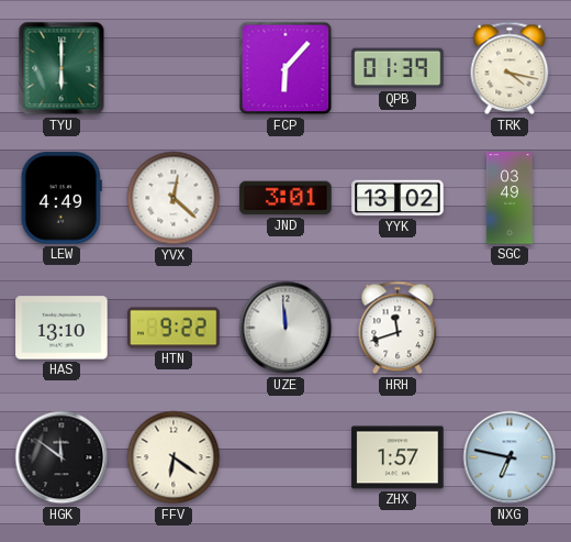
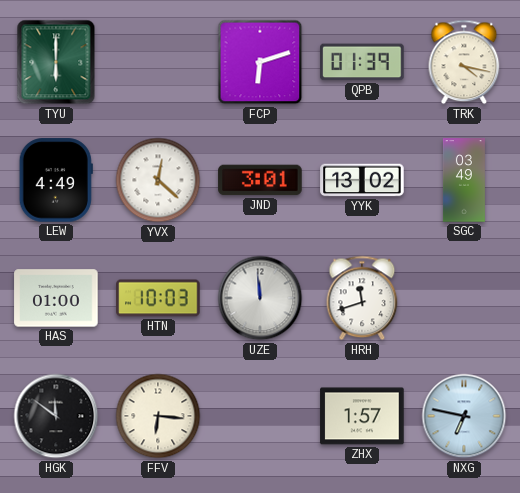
FCP: 6:07 -> 6:12
HAS: 13:10 -> 01:00
HTN: 9:22 -> 10:03
FFV: 6:21 -> 6:16
